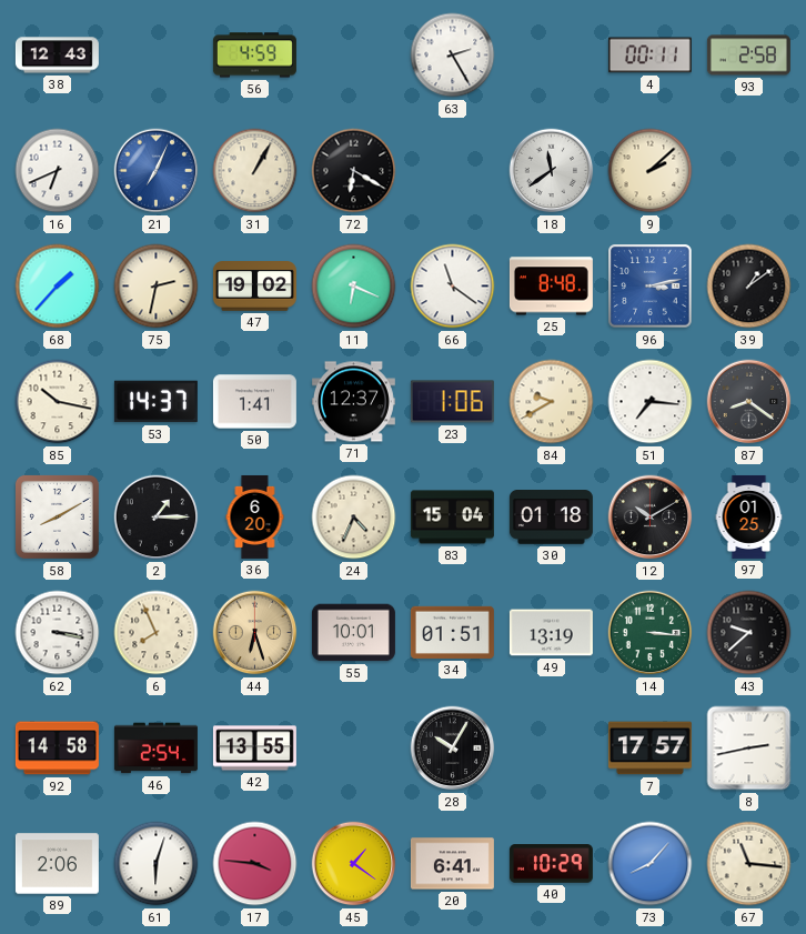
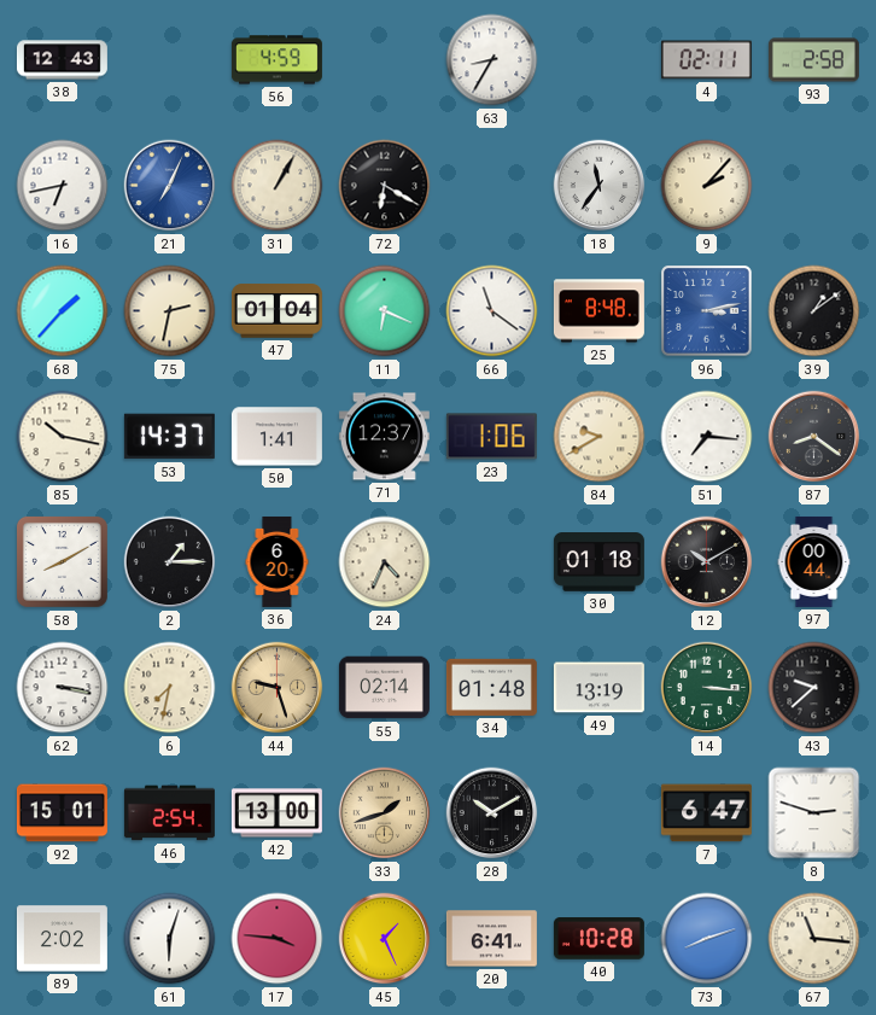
63: 2:25 -> 8:35
4: 00:11 -> 02:11
16: 6:41 -> 6:43
18: 11:39 -> 11:36
9: 2:08 -> 2:07
47: 19:02 -> 01:04
83: 15:04 -> none
97: 01:25 -> 00:44
6: 7:56 -> 7:32
44: 6:27 -> 9:27
55: 10:01 -> 02:14
34: 01:51 -> 01:48
92: 14:58 -> 15:01
42: 13:55 -> 13:00
33: none -> 1:42
28: 10:05 -> 10:10
7: 17:57 -> 6:47
8: 2:43 -> 2:48
89: 2:06 -> 2:02
45: 1:21 -> 1:26
40: 10:29 -> 10:28
73: 8:07 -> 8:12
